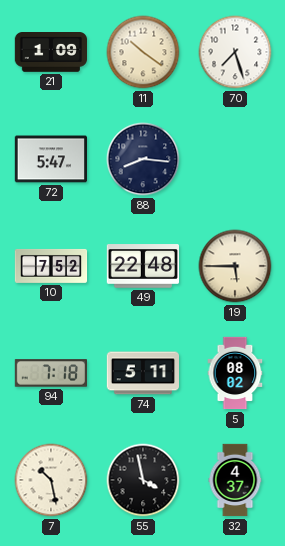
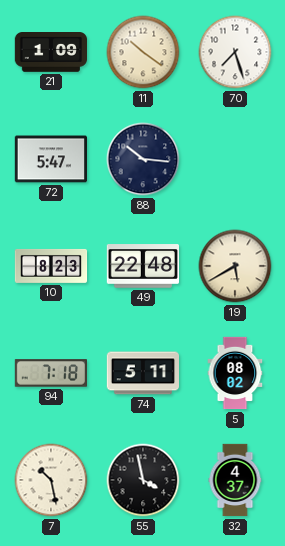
88: 8:16 -> 10:16
10: 7:52 -> 8:23
19: 5:45 -> 5:40
